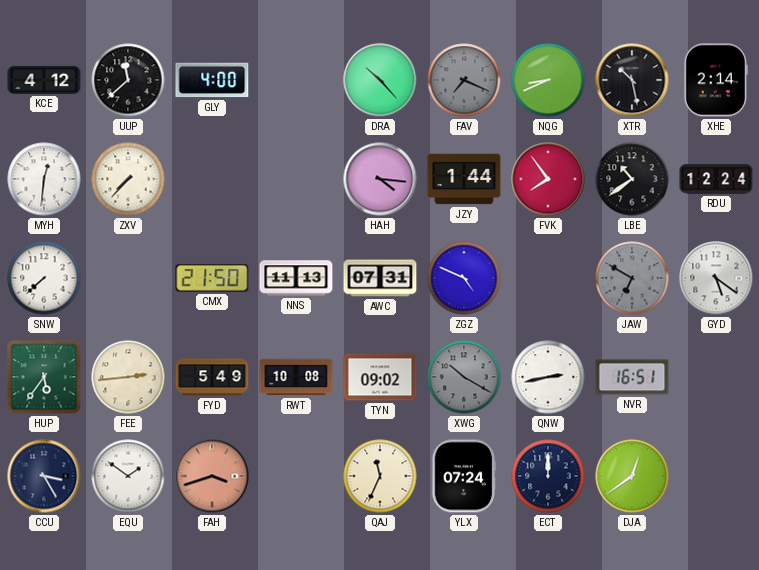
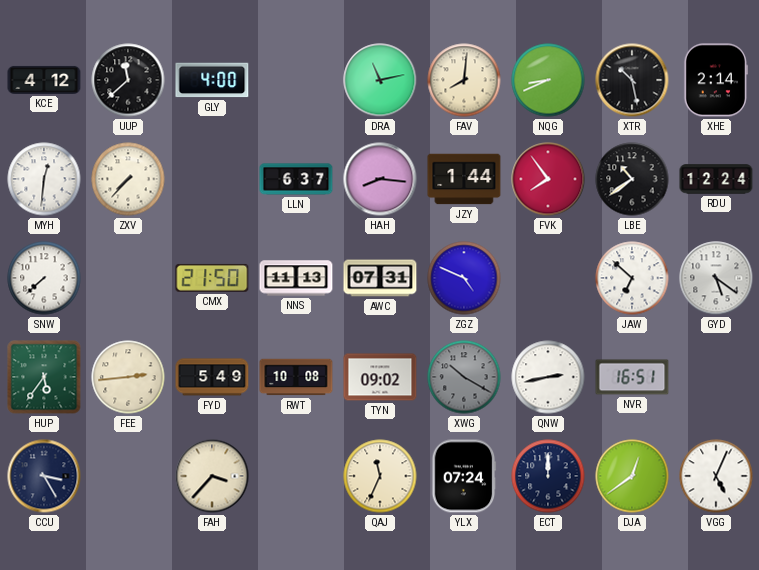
DRA: 10:23 -> 11:13
FAV: 7:19 -> 8:01
FAV dial: grey -> cream
LLN: none -> 6:37
HAH: 4:16 -> 8:16
JAW: 6:50 -> 6:52
JAW dial: grey -> white
EQU: 1:51 -> none
FAH: 3:42 -> 3:37
FAH dial: salmon -> cream
VGG: none -> 5:04
